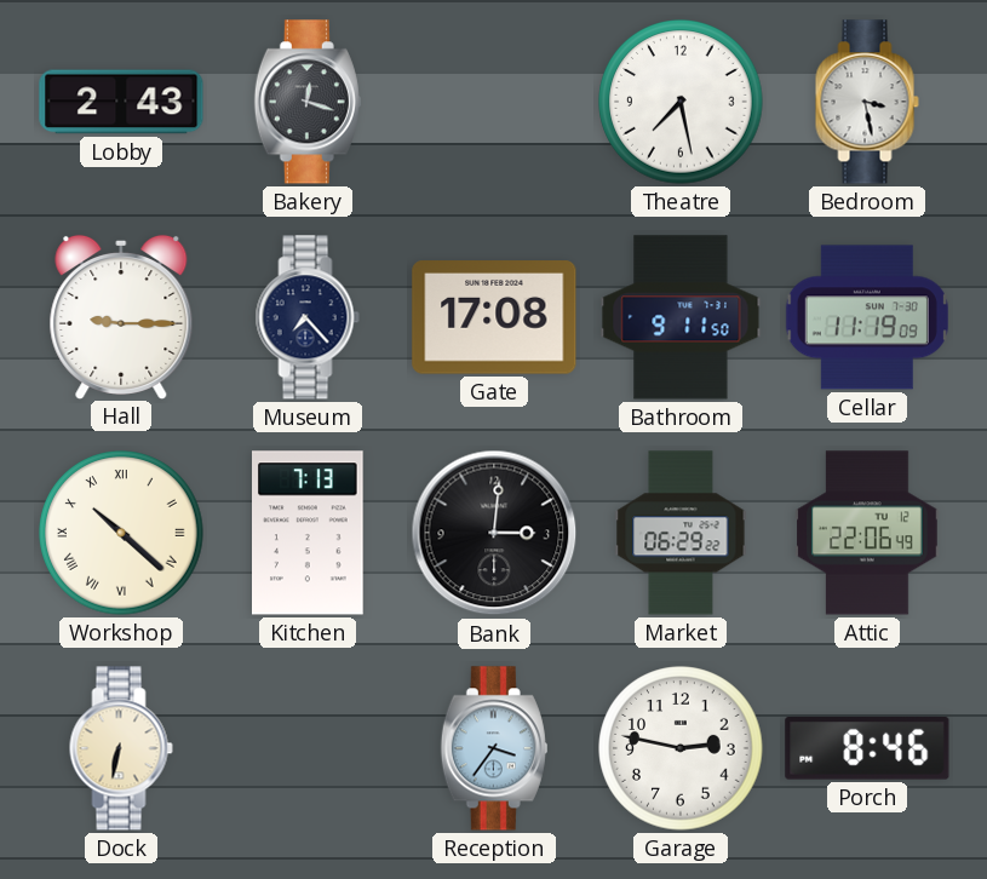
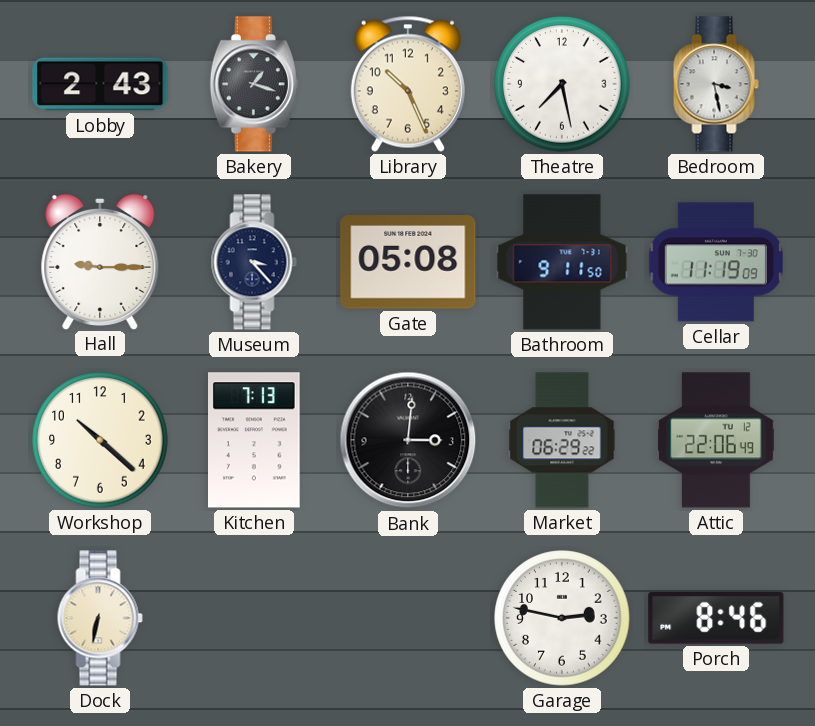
Bakery: 12:18 -> 1:18
Library: none -> 10:26
Museum: 7:23 -> 3:23
Gate: 17:08 -> 05:08
Workshop numerals: Roman -> Arabic
Reception: 3:36 -> none
